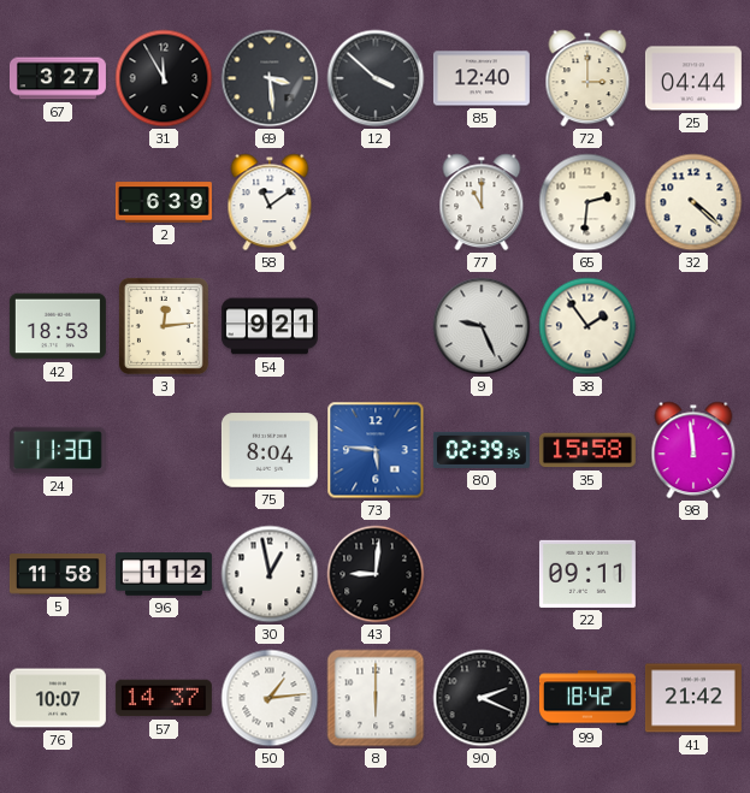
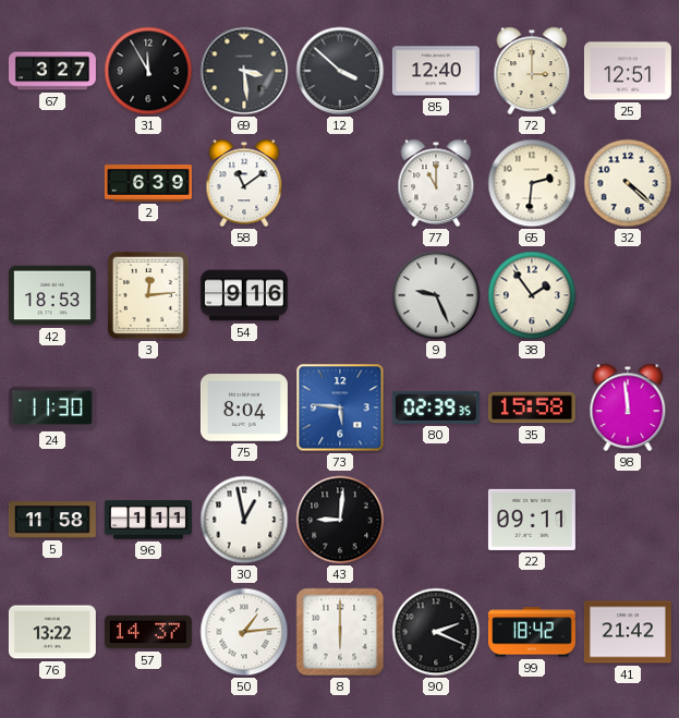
25: 04:44 -> 12:51
54: 9:21 -> 9:16
96: 1:12 -> 1:11
76: 10:07 -> 13:22
